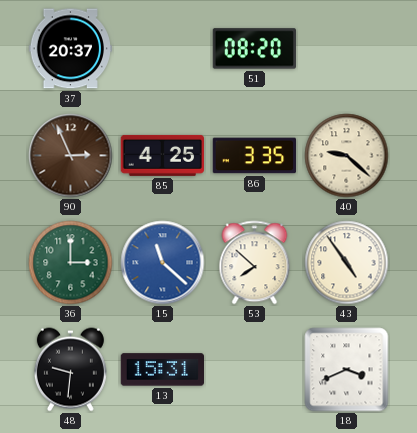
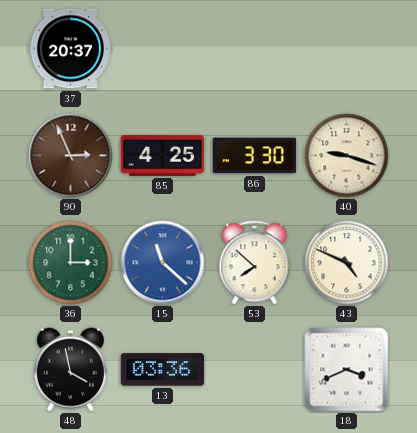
51: 08:20 -> none
86: 3:35 -> 3:30
40: 9:22 -> 9:18
43: 4:54 -> 4:49
48: 9:31 -> 3:58
13: 15:31 -> 03:36
